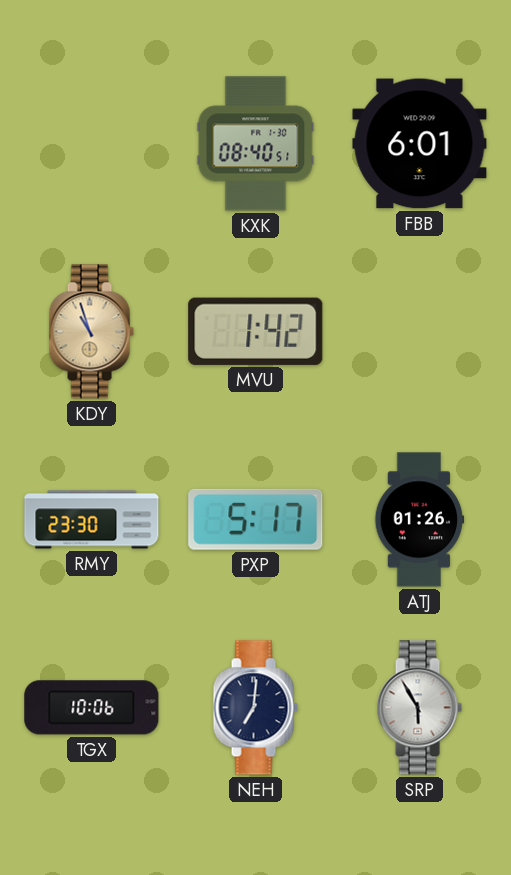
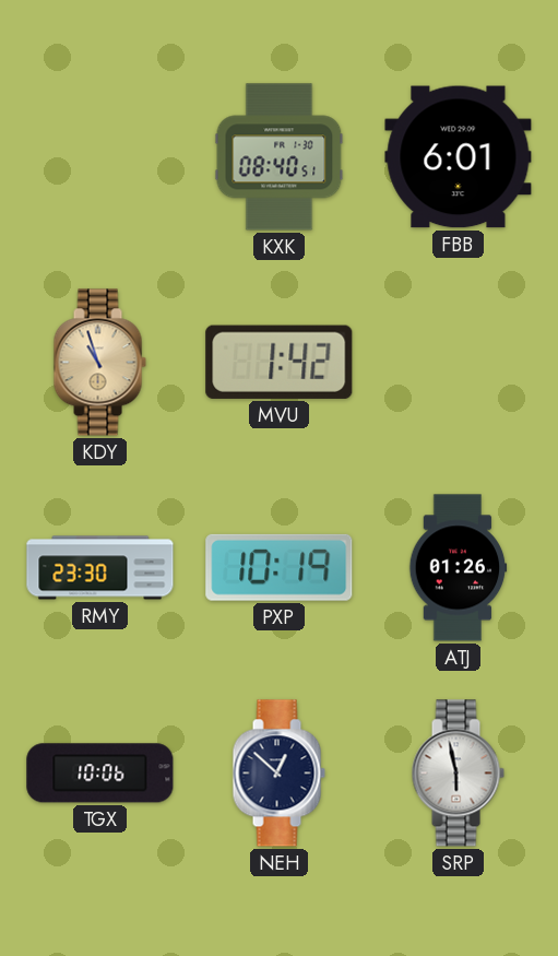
PXP: 5:17 -> 10:19
NEH: 7:01 -> 12:52
SRP: 5:55 -> 5:58
